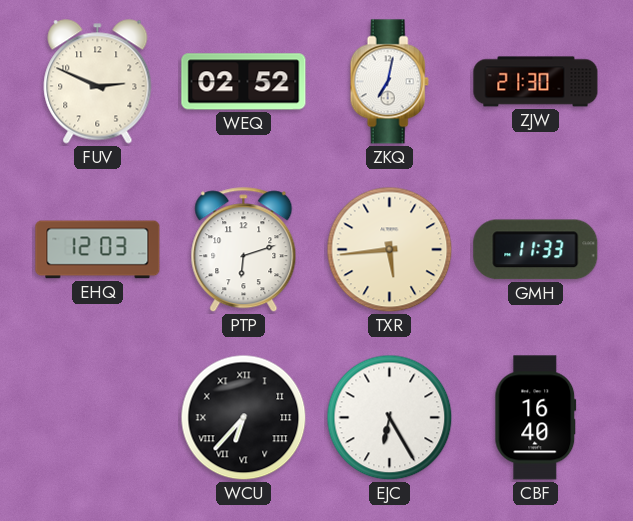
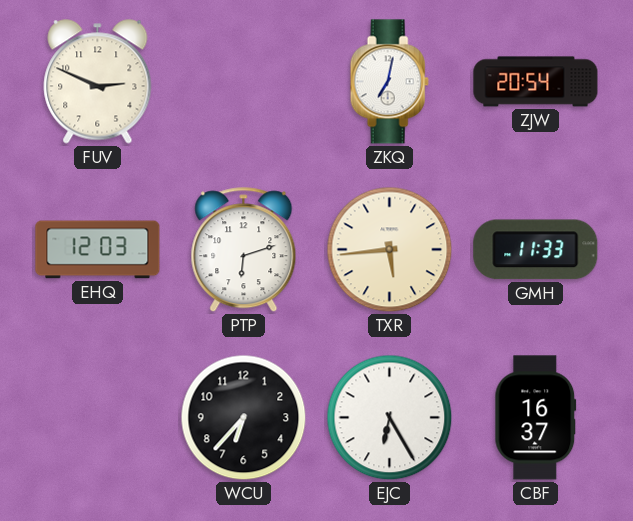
WEQ: 02:52 -> none
ZJW: 21:30 -> 20:54
WCU numerals: Roman -> Arabic
CBF: 16:40 -> 16:37
